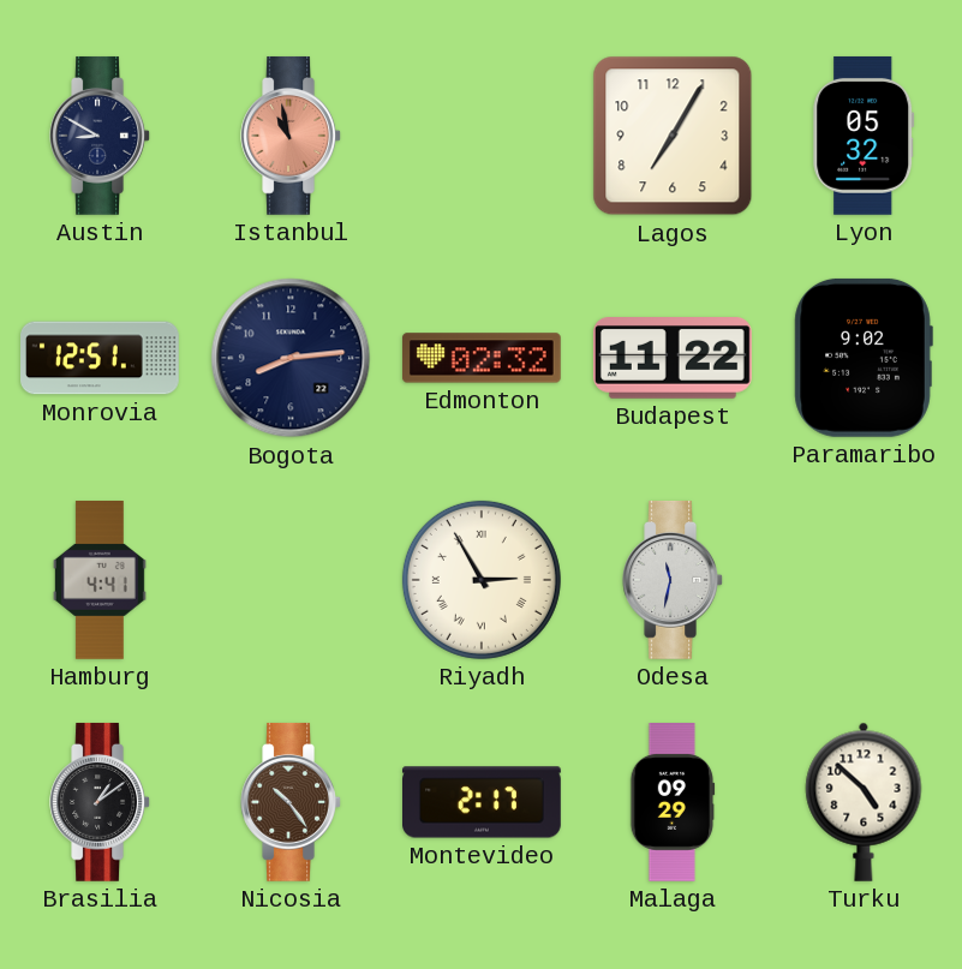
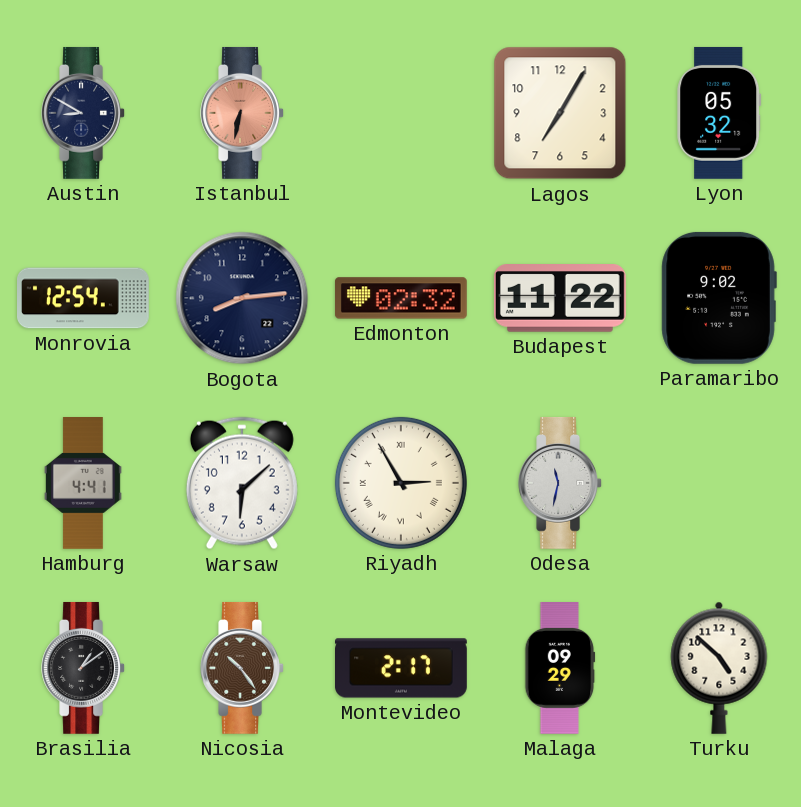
Istanbul: 10:58 -> 6:32
Monrovia: 12:51 -> 12:54
Warsaw: none -> 6:08
